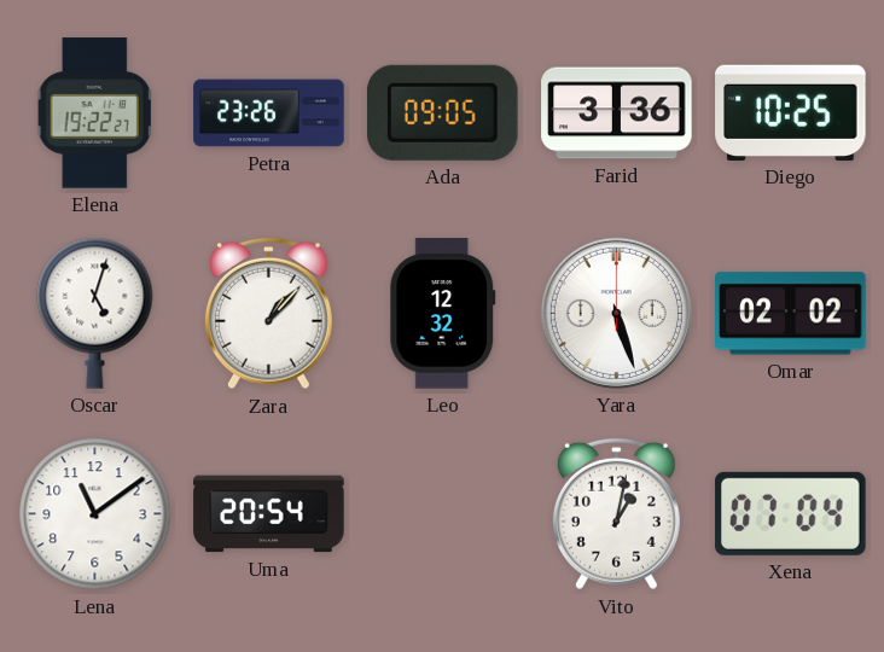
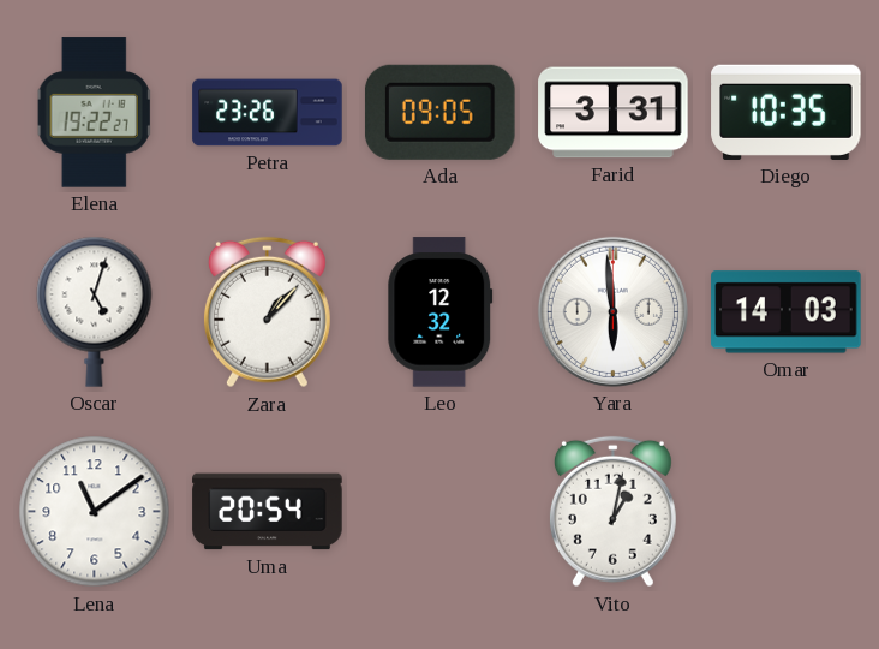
Farid: 3:36 -> 3:31
Diego: 10:25 -> 10:35
Yara: 5:27 -> 5:59
Omar: 02:02 -> 14:03
Xena: 07:04 -> none
